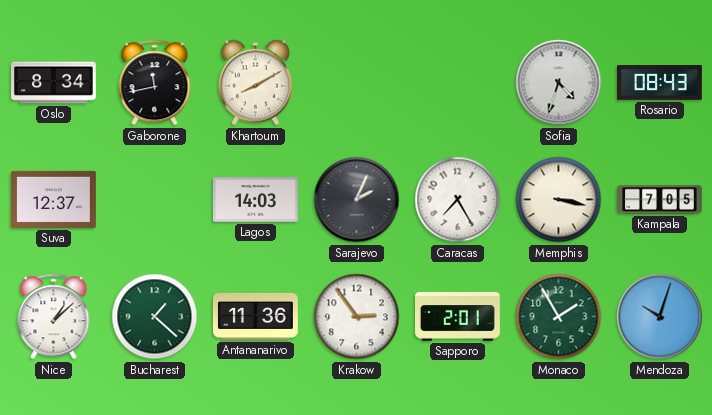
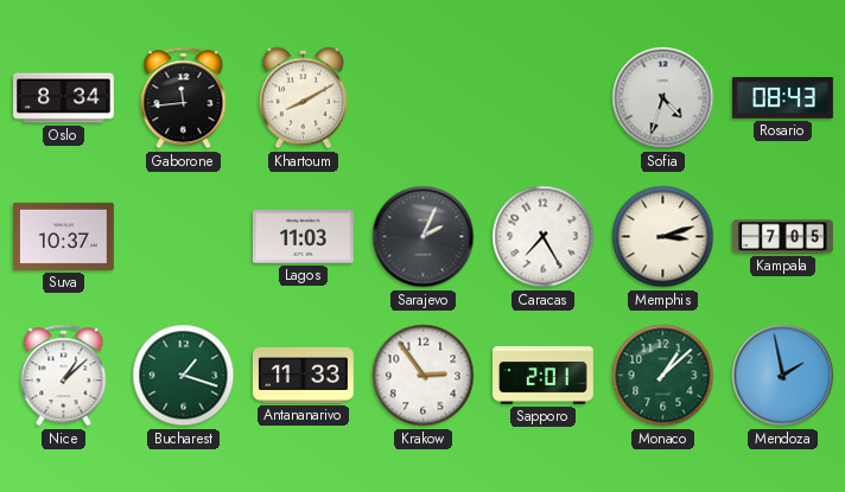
Gaborone: 11:43 -> 11:44
Suva: 12:37 -> 10:37
Lagos: 14:03 -> 11:03
Memphis: 3:17 -> 3:12
Bucharest: 1:22 -> 1:18
Antananarivo: 11:36 -> 11:33
Monaco: 1:55 -> 1:08
Mendoza: 10:03 -> 1:58
